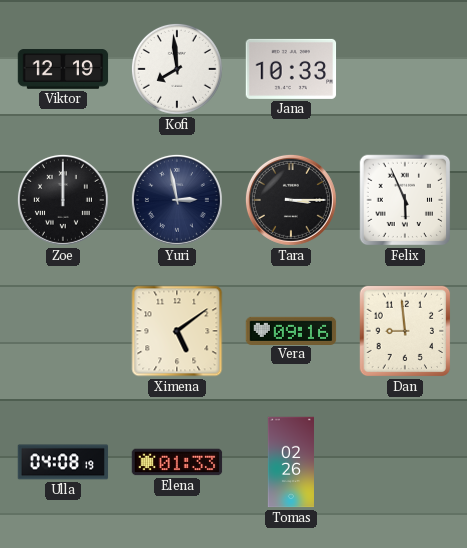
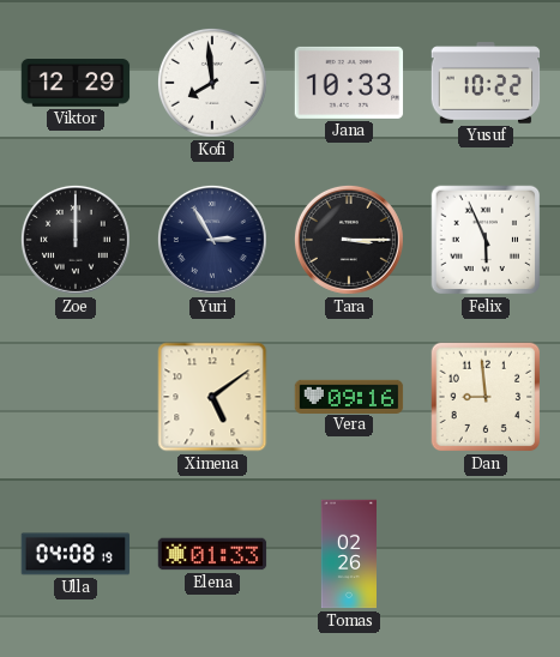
Viktor: 12:19 -> 12:29
Yusuf: none -> 10:22
Yuri: 2:58 -> 2:55
